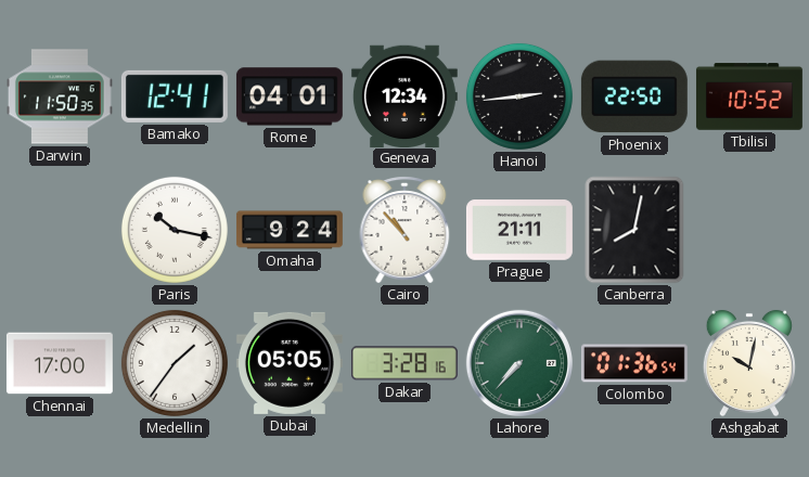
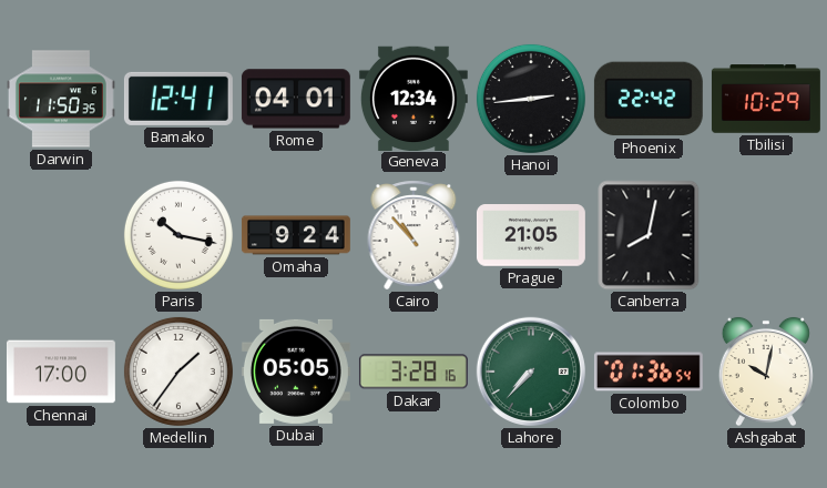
Phoenix: 22:50 -> 22:42
Tbilisi: 10:52 -> 10:29
Prague: 21:11 -> 21:05
